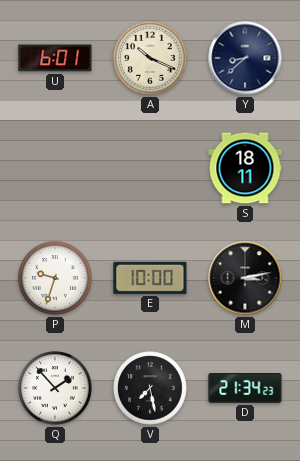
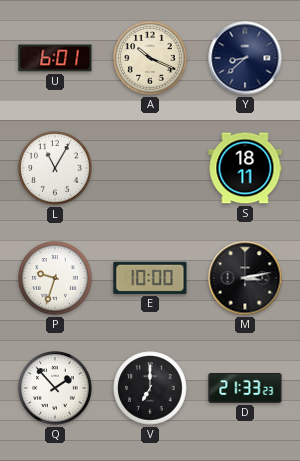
L: none -> 11:05
V: 7:28 -> 7:00
D: 21:34 -> 21:33
